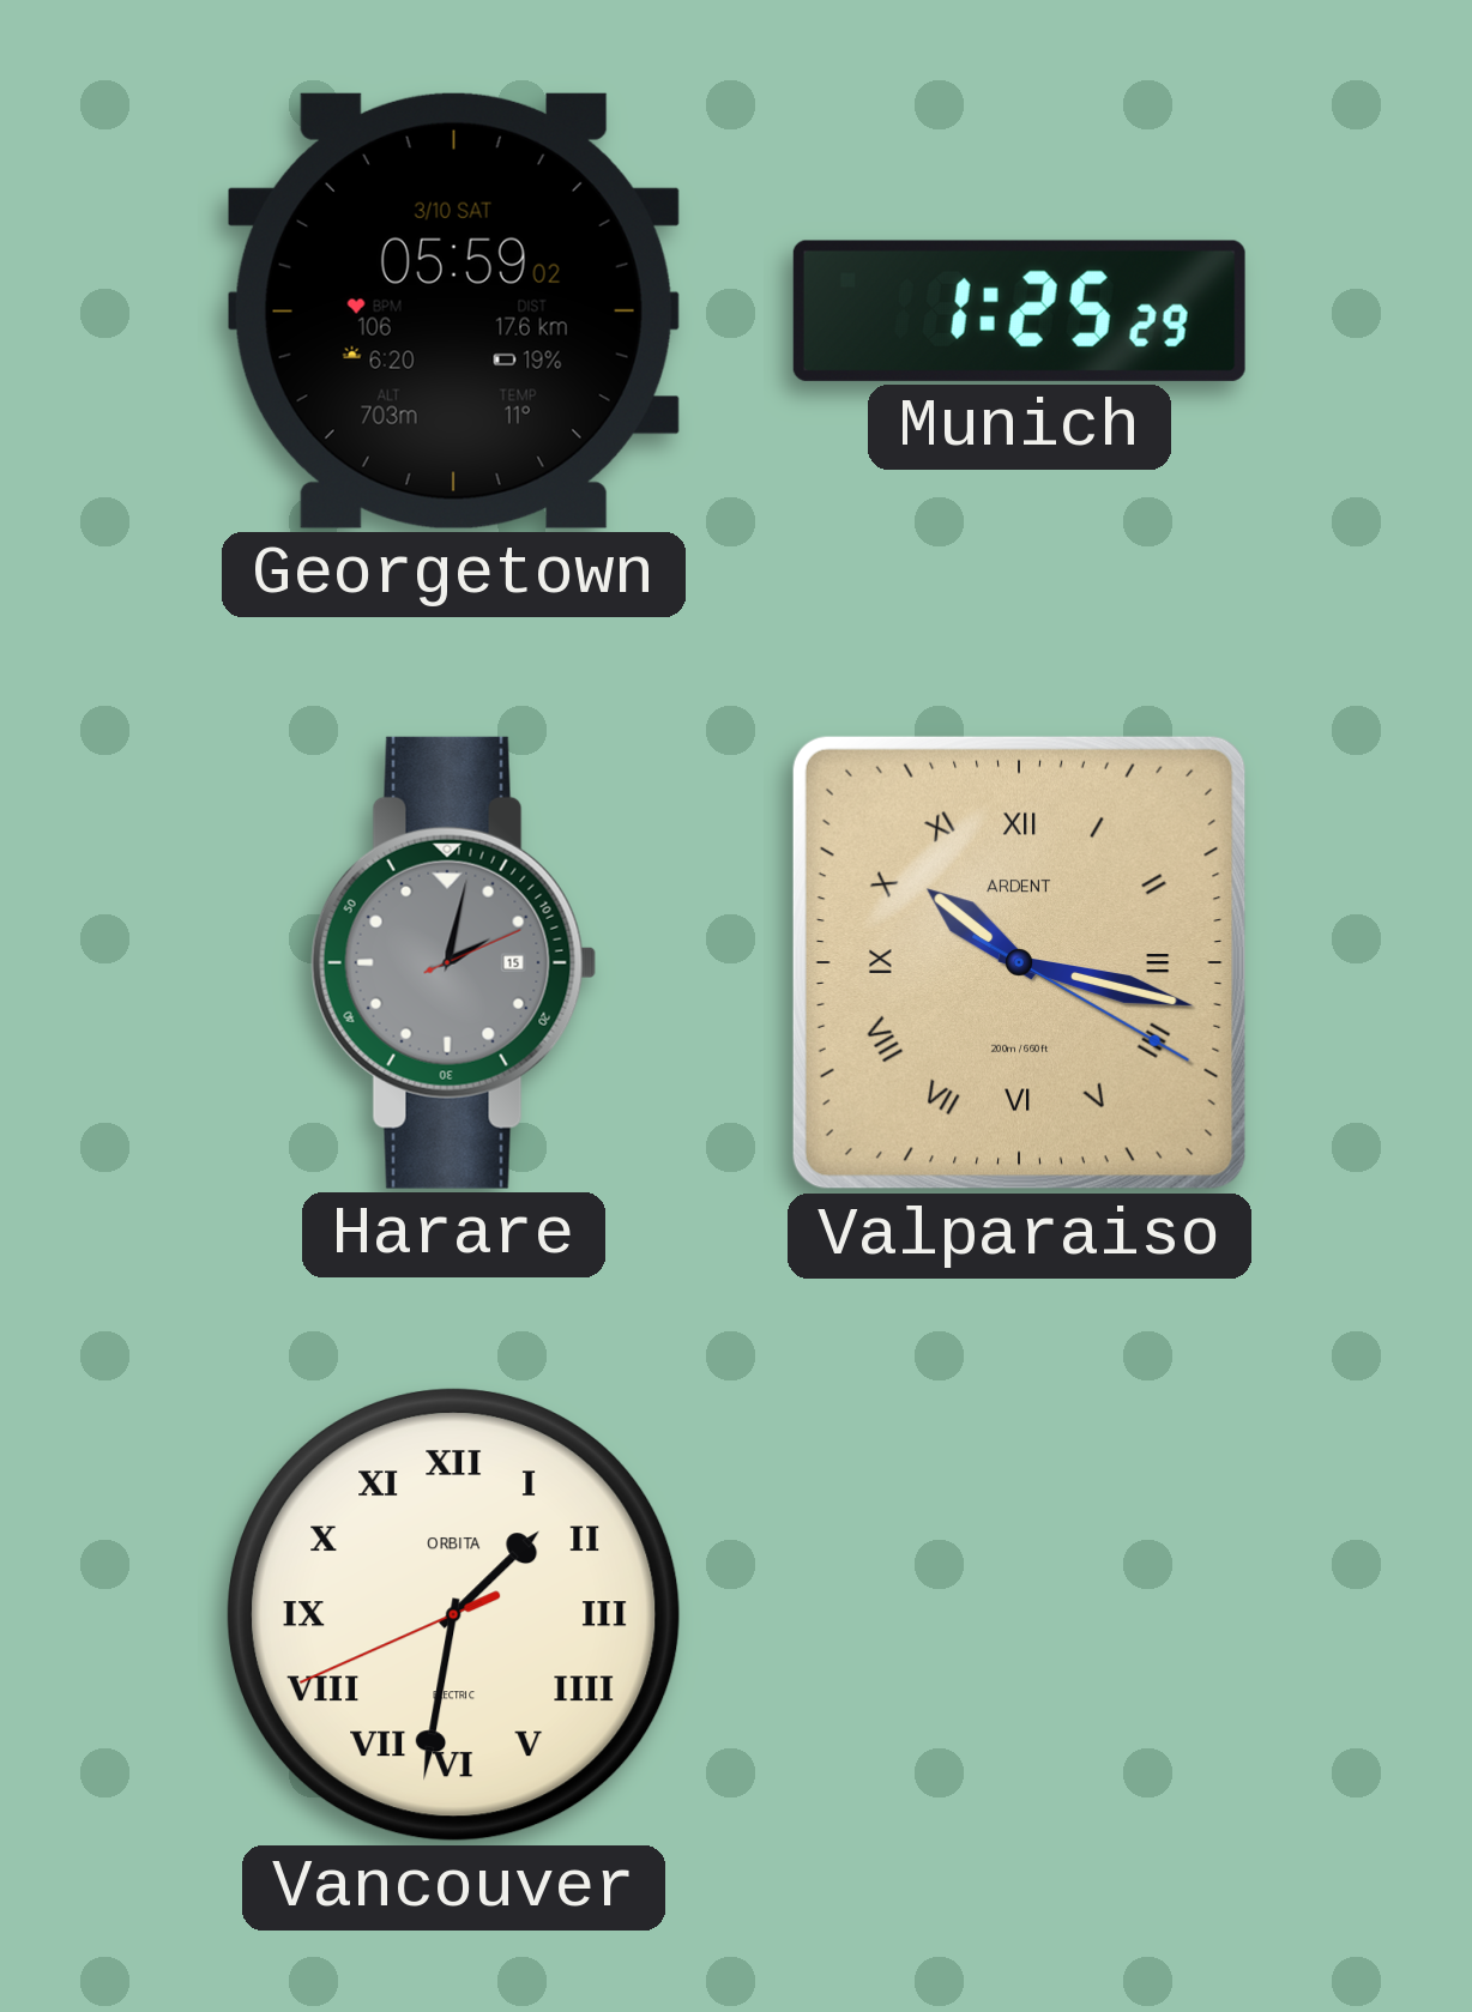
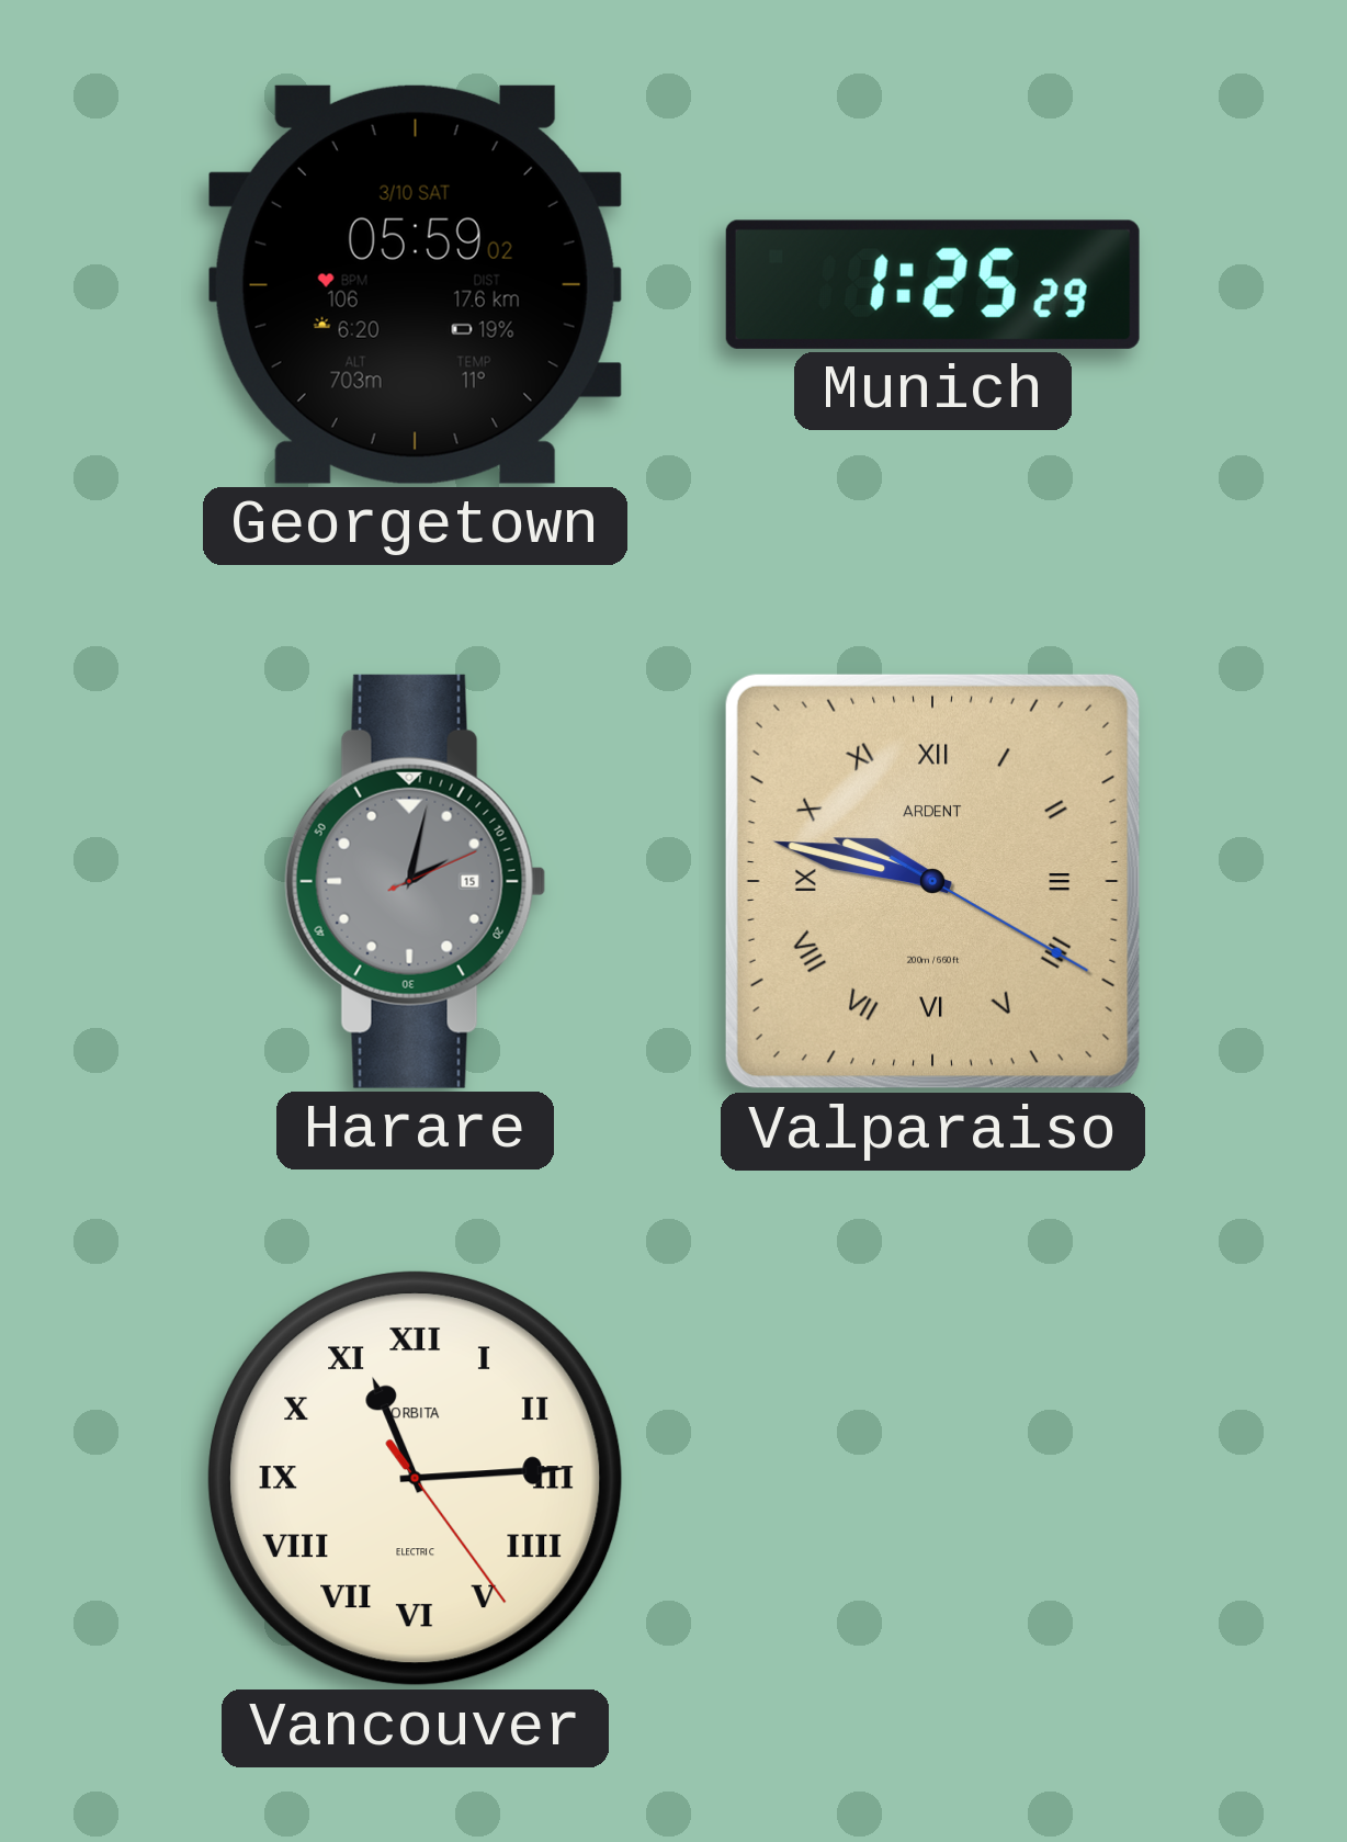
Valparaiso: 10:17 -> 9:47
Vancouver: 1:31 -> 11:14
